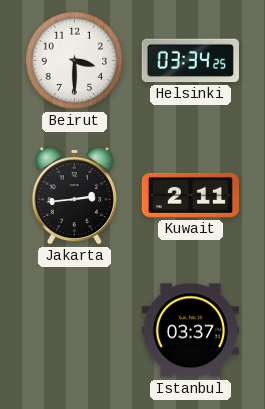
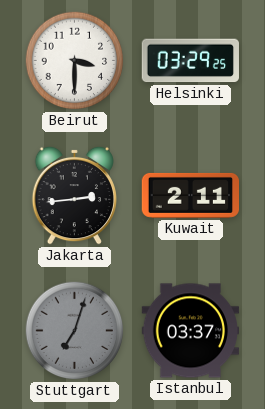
Helsinki: 03:34 -> 03:29
Stuttgart: none -> 7:03
